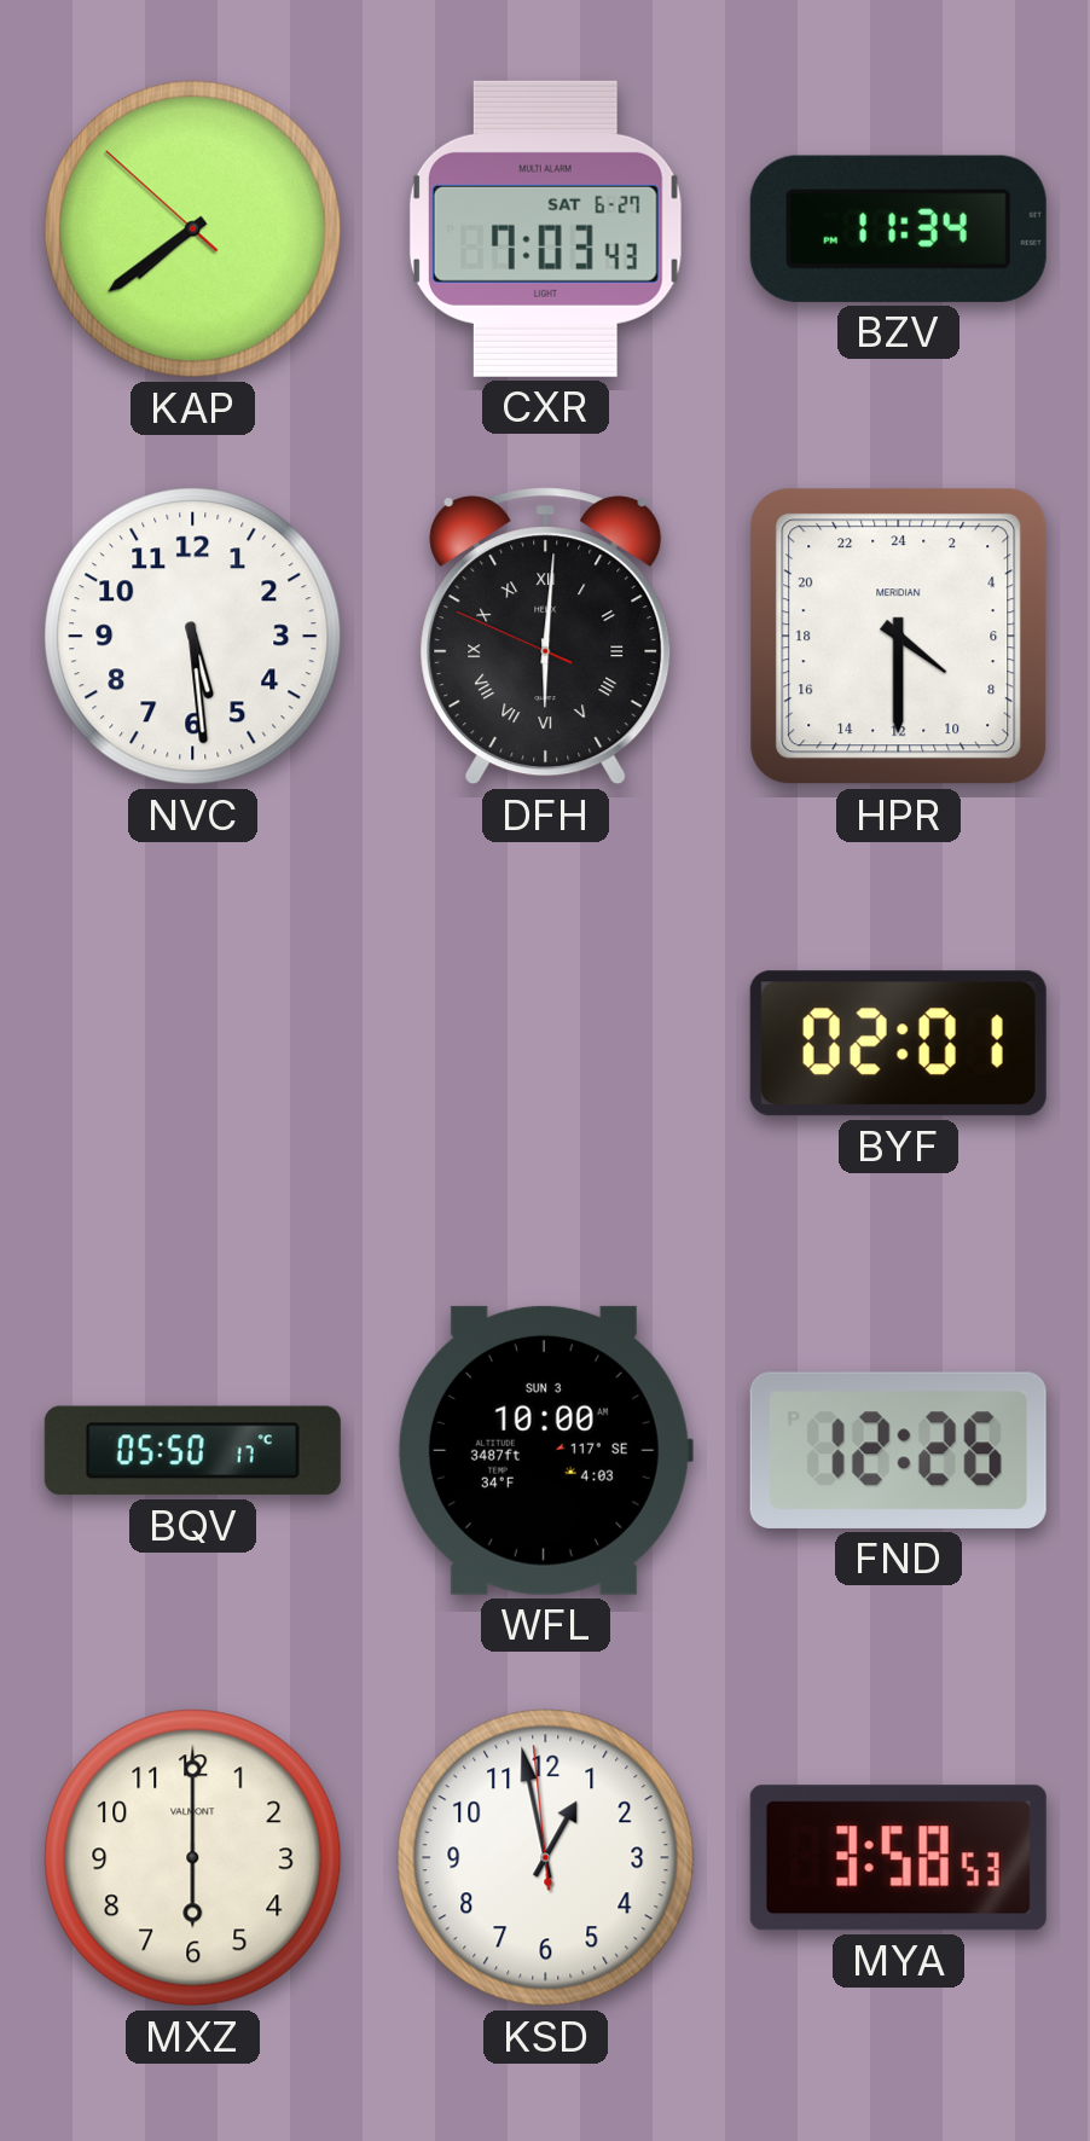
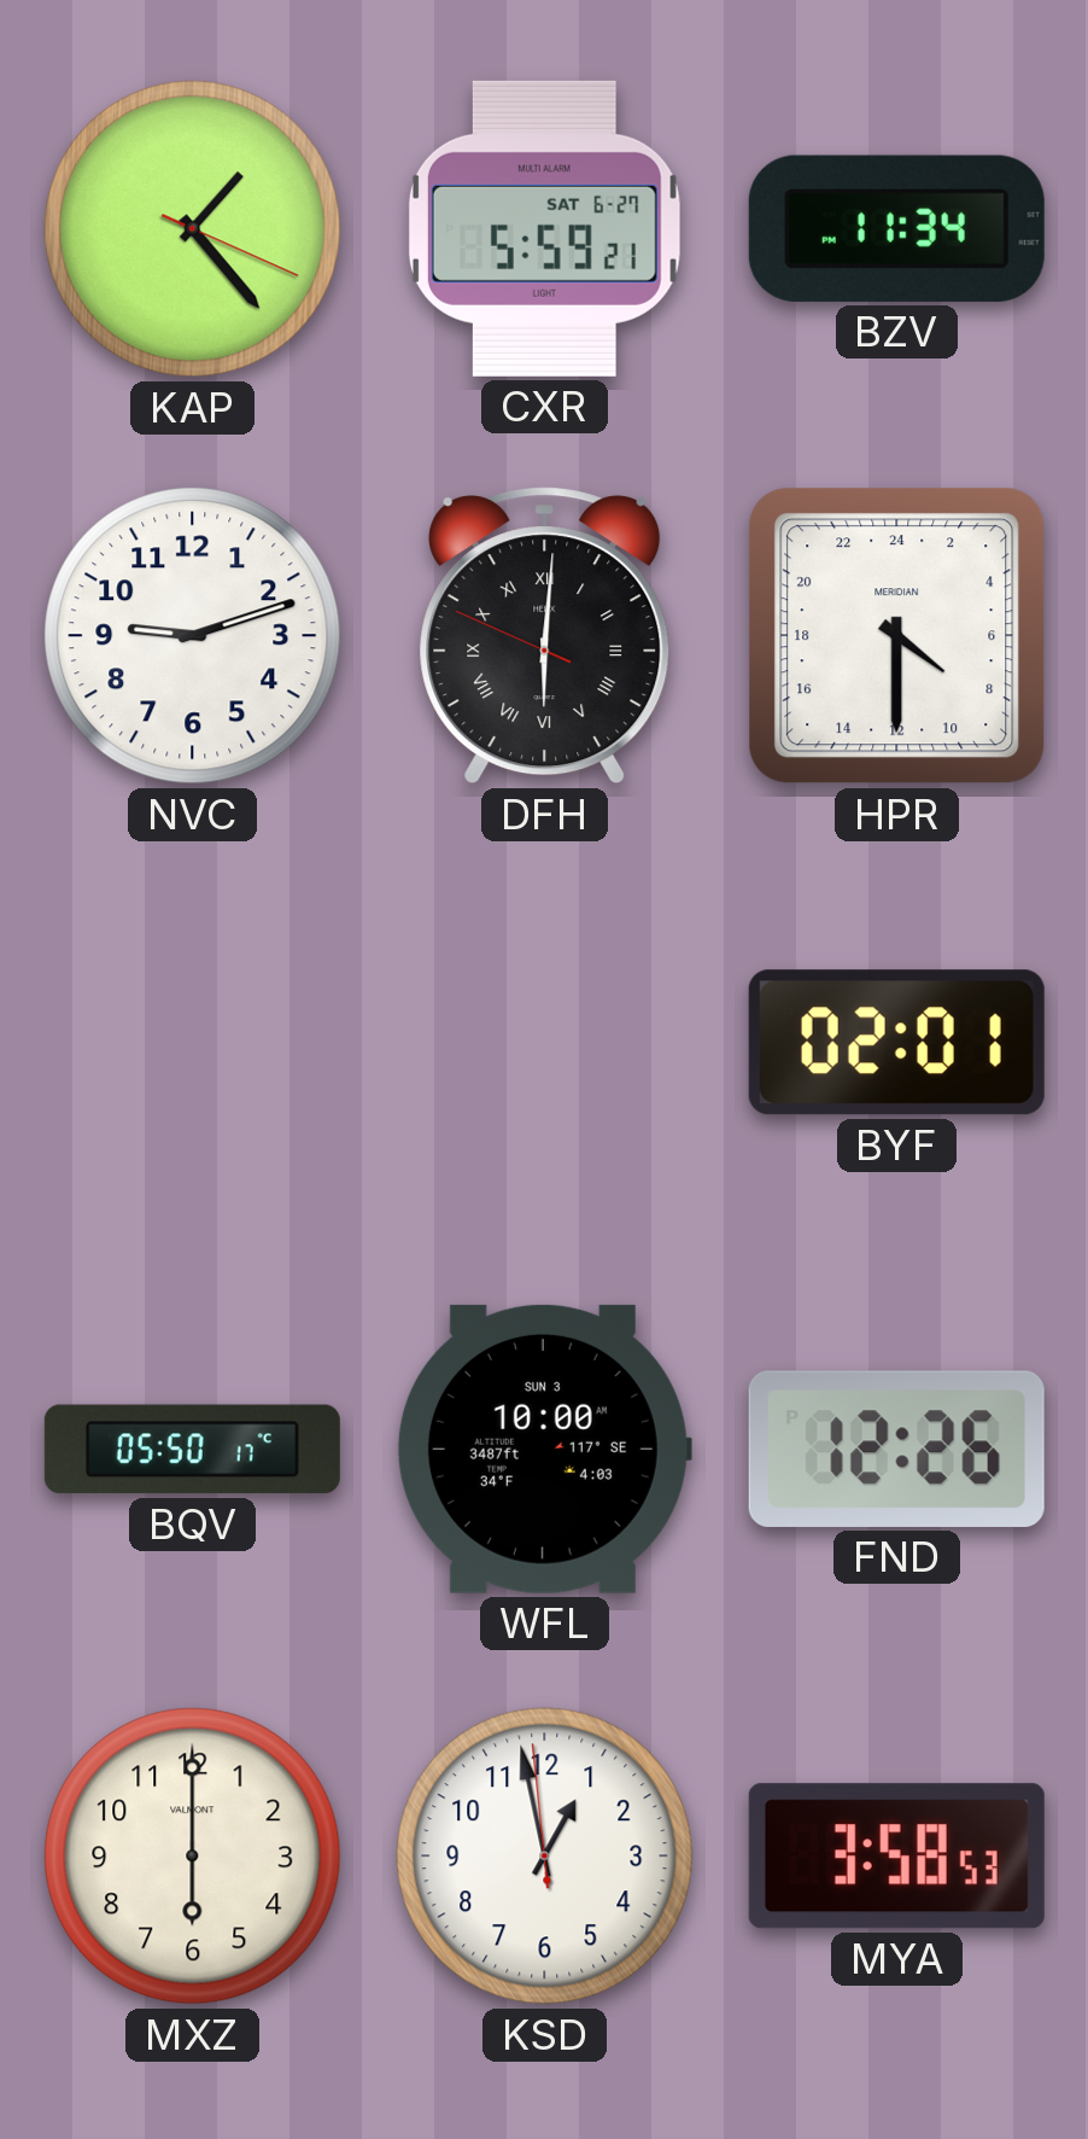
KAP: 7:38 -> 1:23
CXR: 7:03 -> 5:59
NVC: 5:29 -> 9:12
